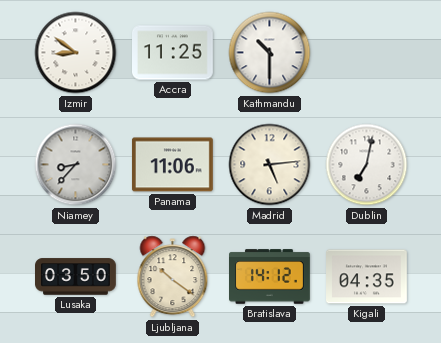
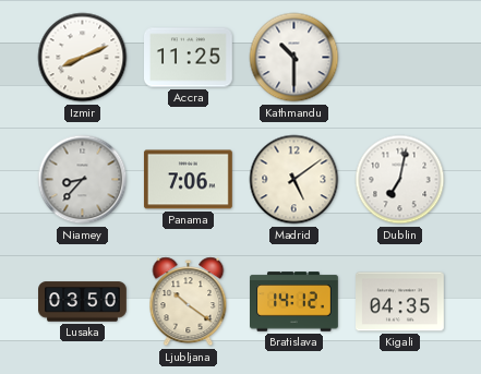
Izmir: 8:51 -> 8:11
Panama: 11:06 -> 7:06
Madrid: 5:14 -> 5:09
